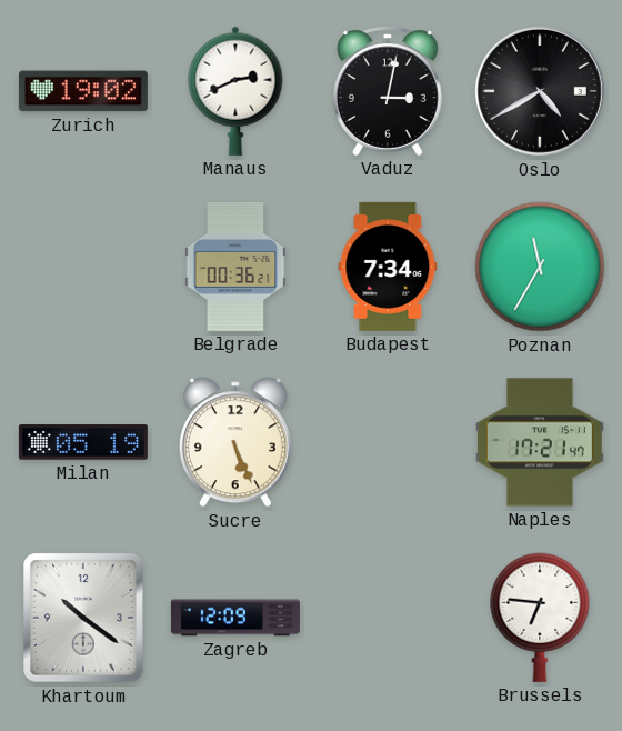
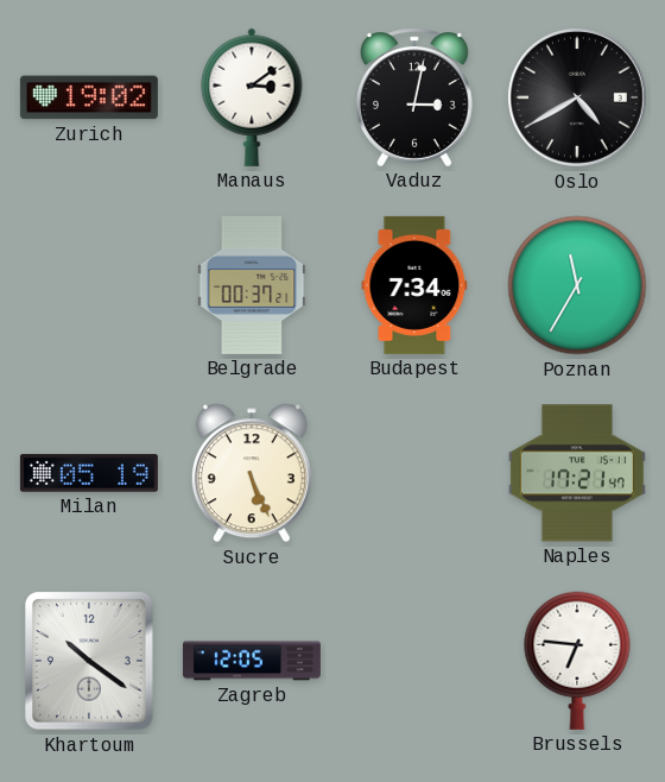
Manaus: 2:41 -> 3:09
Belgrade: 00:36 -> 00:37
Zagreb: 12:09 -> 12:05
